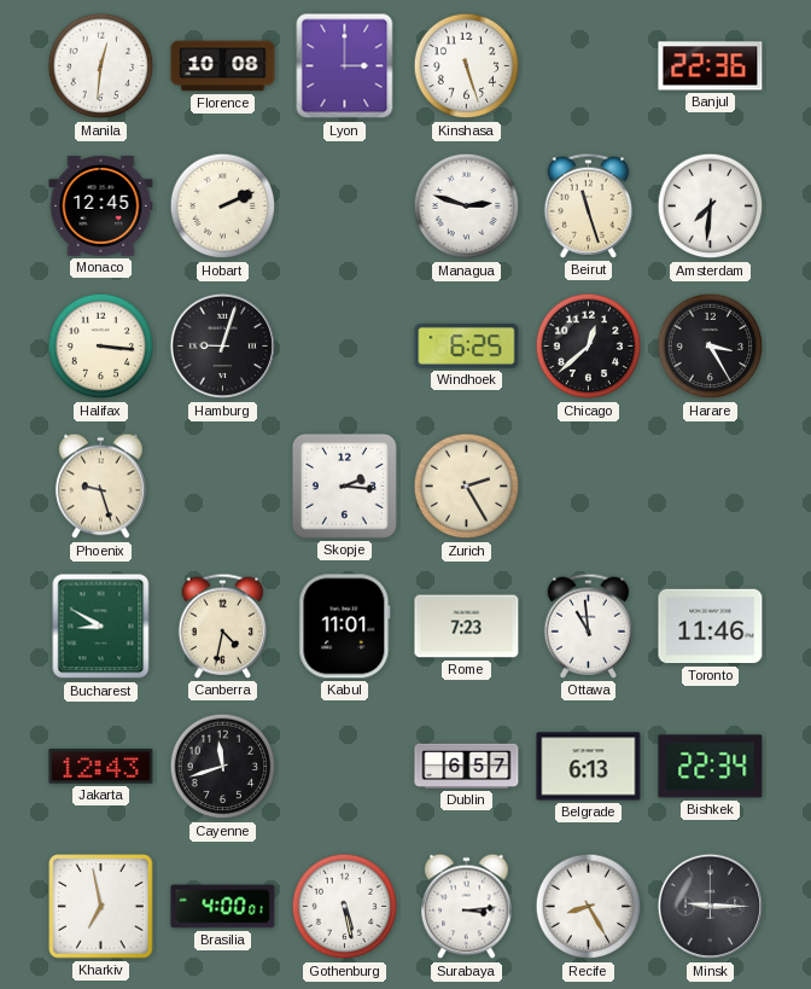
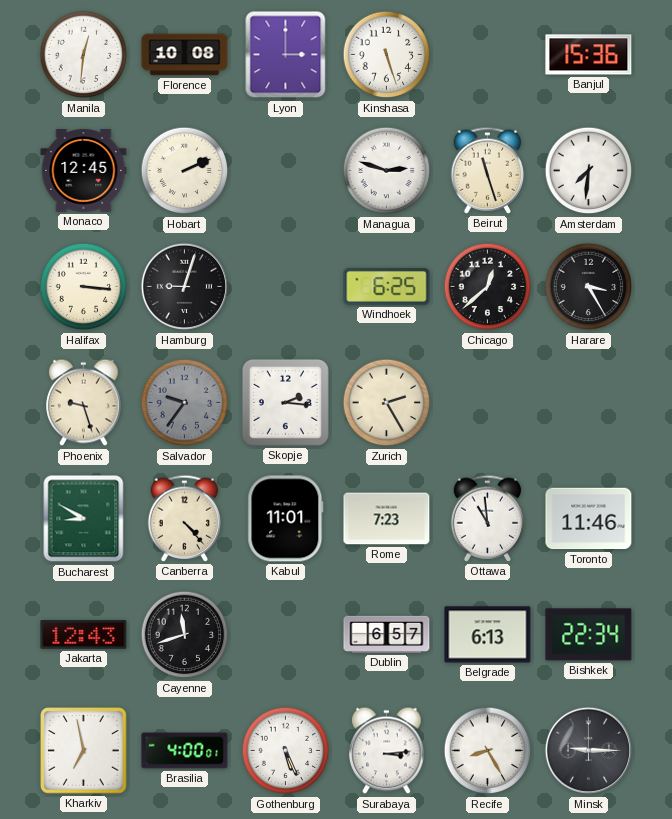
Banjul: 22:36 -> 15:36
Salvador: none -> 9:36
Canberra: 4:32 -> 4:23
Gothenburg: 5:28 -> 5:26
